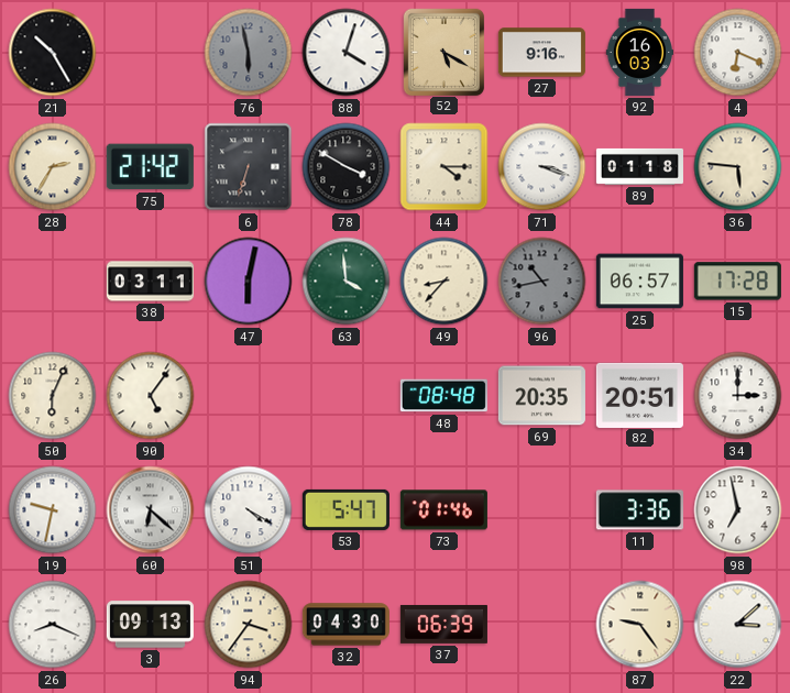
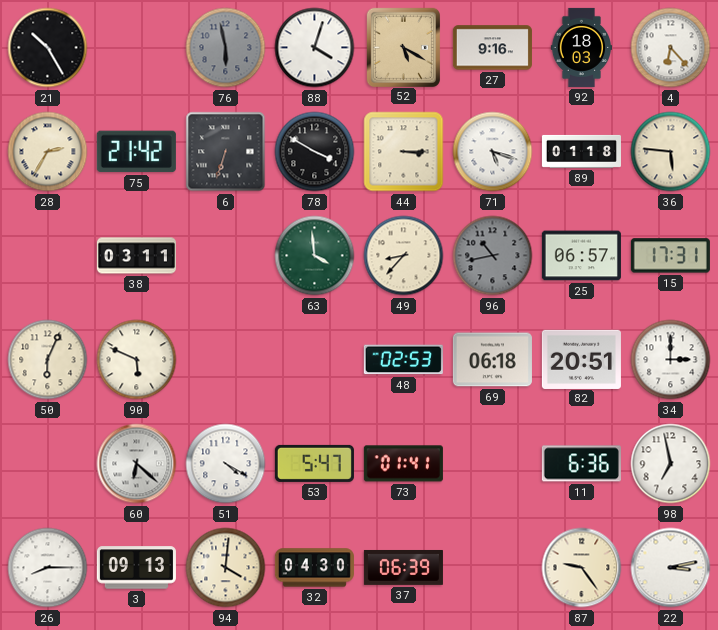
92: 16:03 -> 18:03
4: 6:19 -> 6:23
44: 4:15 -> 3:15
71: 3:18 -> 5:18
47: 6:02 -> none
15: 17:28 -> 17:31
90: 5:06 -> 5:49
48: 08:48 -> 02:53
69: 20:35 -> 06:18
19: 9:32 -> none
73: 01:46 -> 01:41
11: 3:36 -> 6:36
26: 8:19 -> 8:15
94: 3:36 -> 4:01
22: 3:08 -> 3:13
